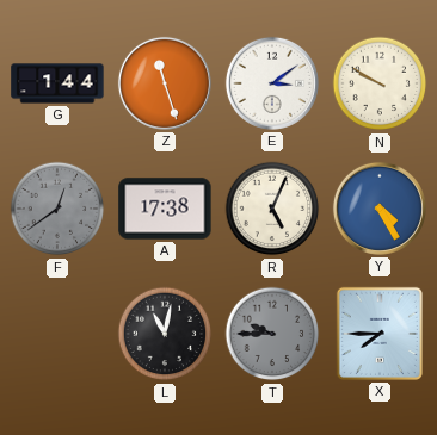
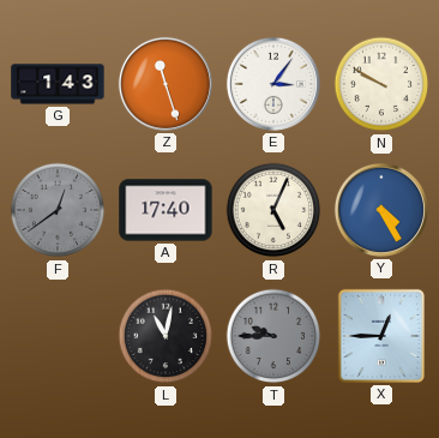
G: 1:44 -> 1:43
E: 3:09 -> 3:06
A: 17:38 -> 17:40
X: 7:45 -> 12:45
